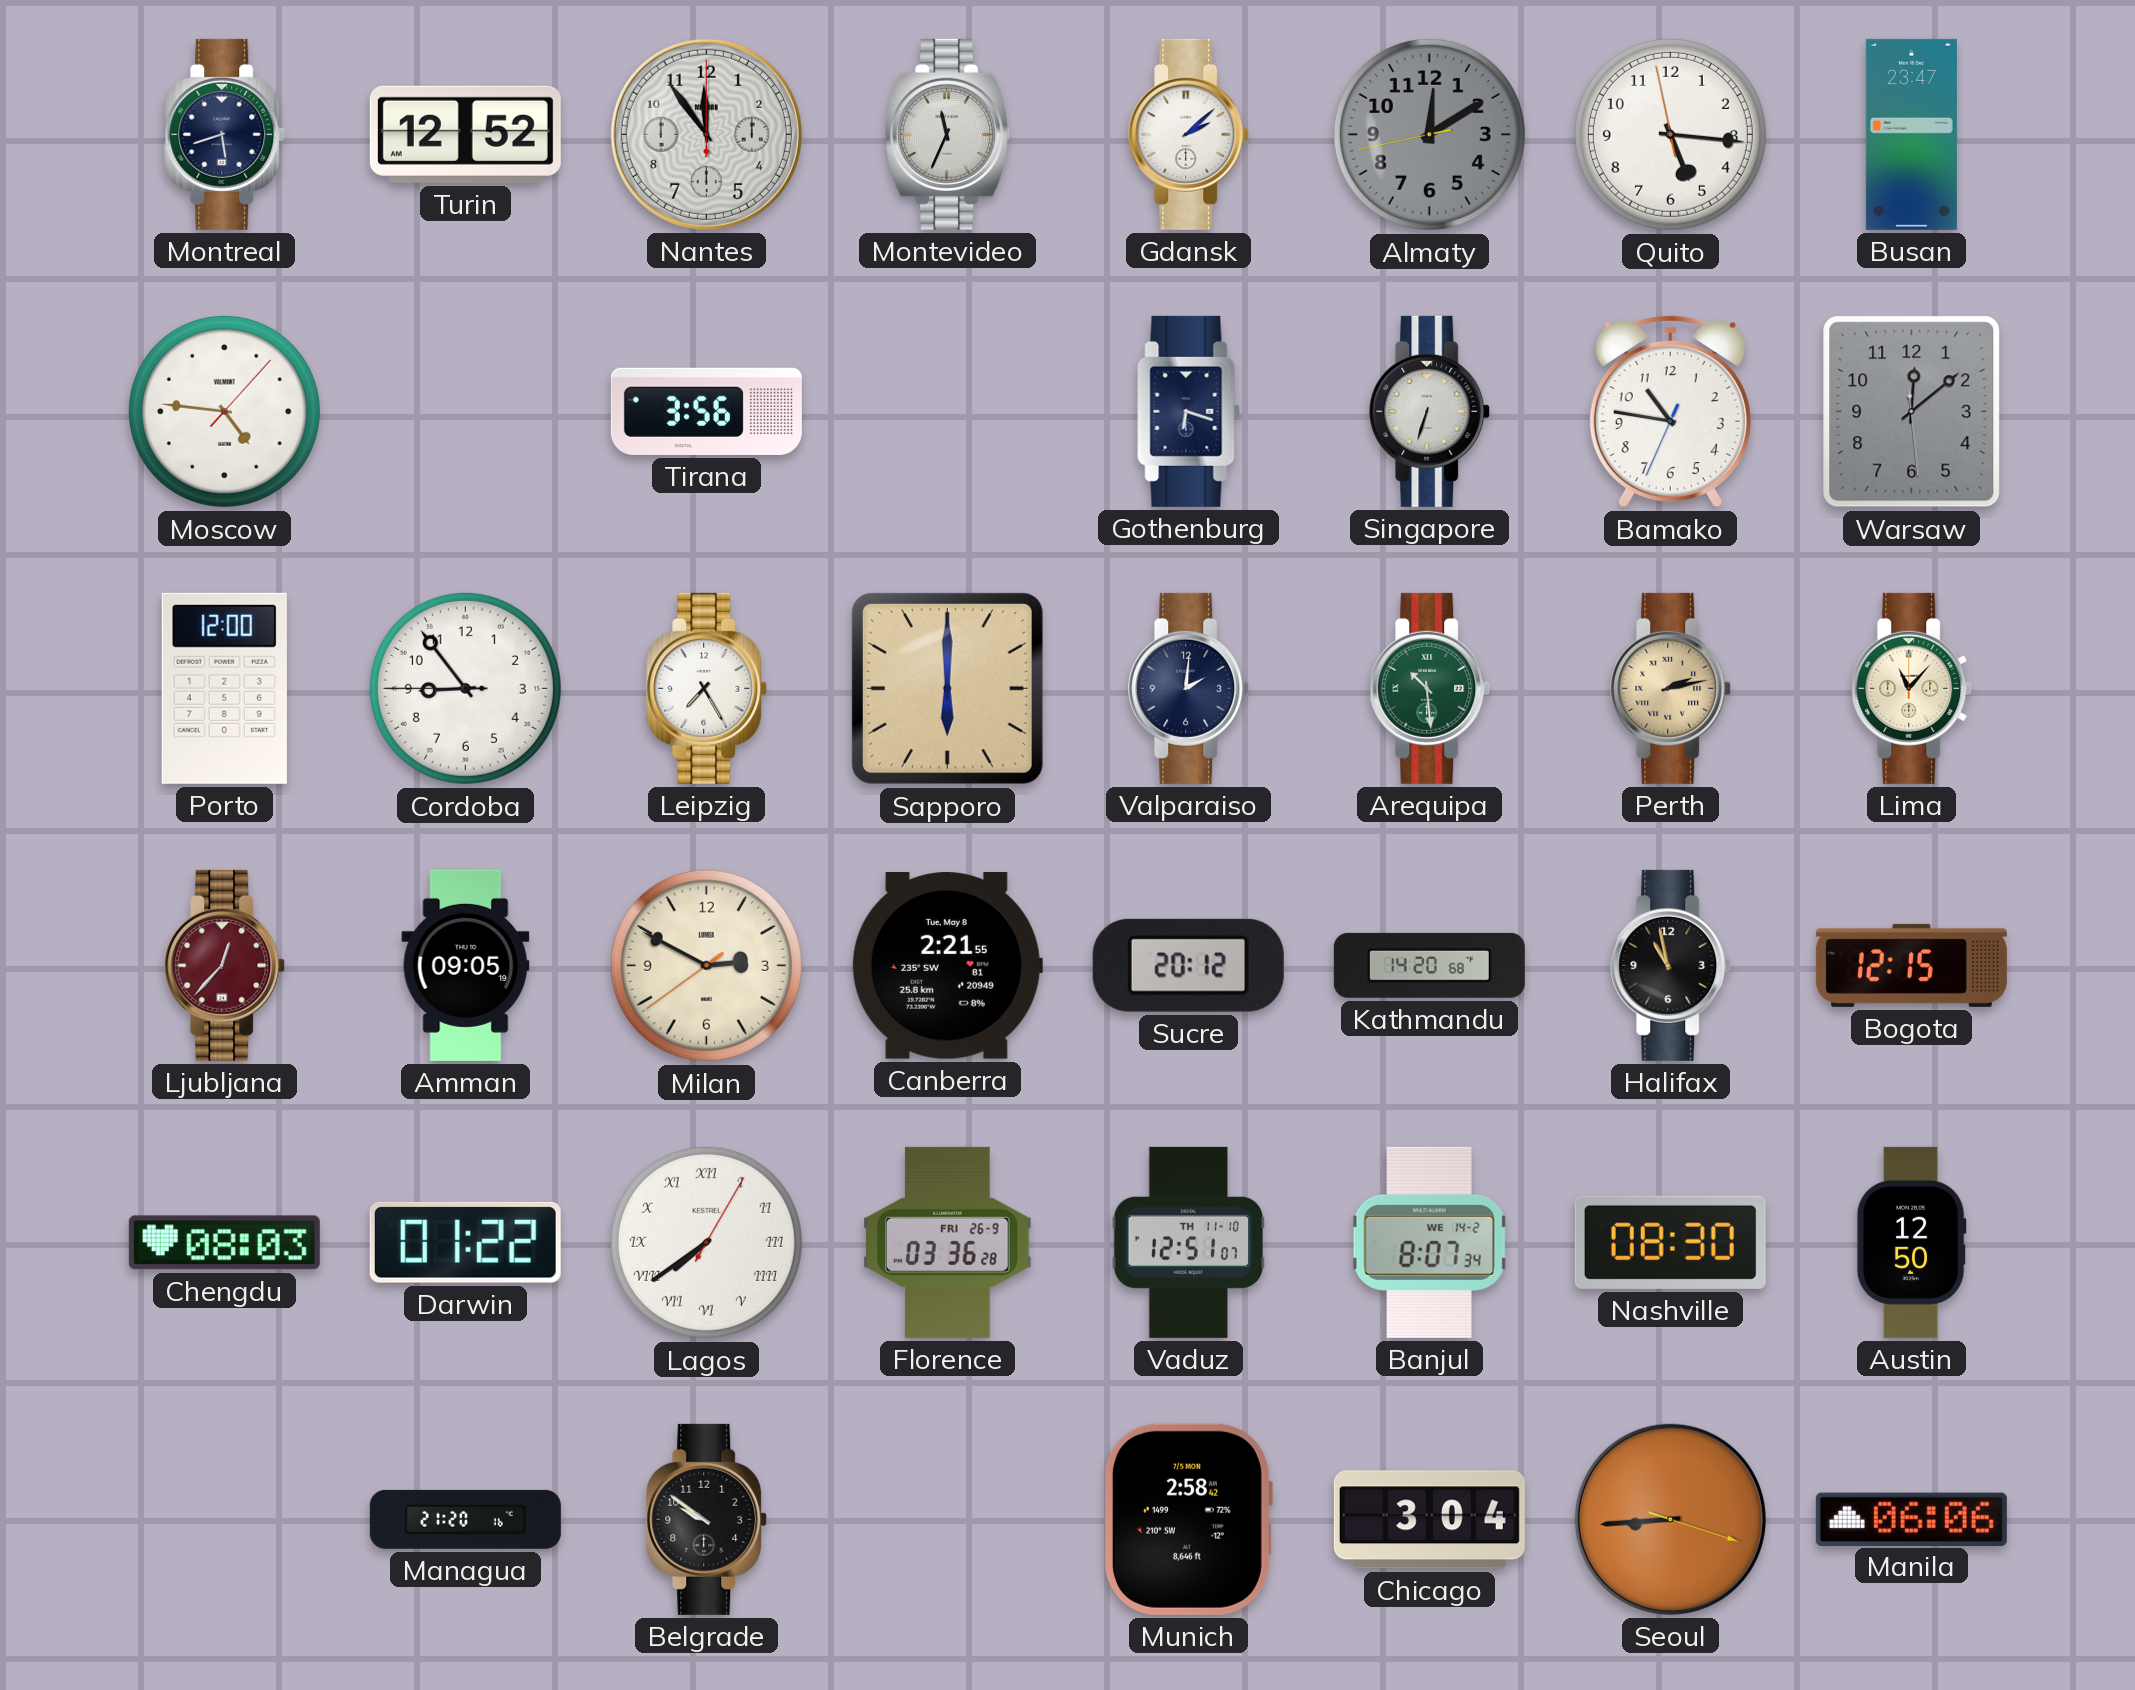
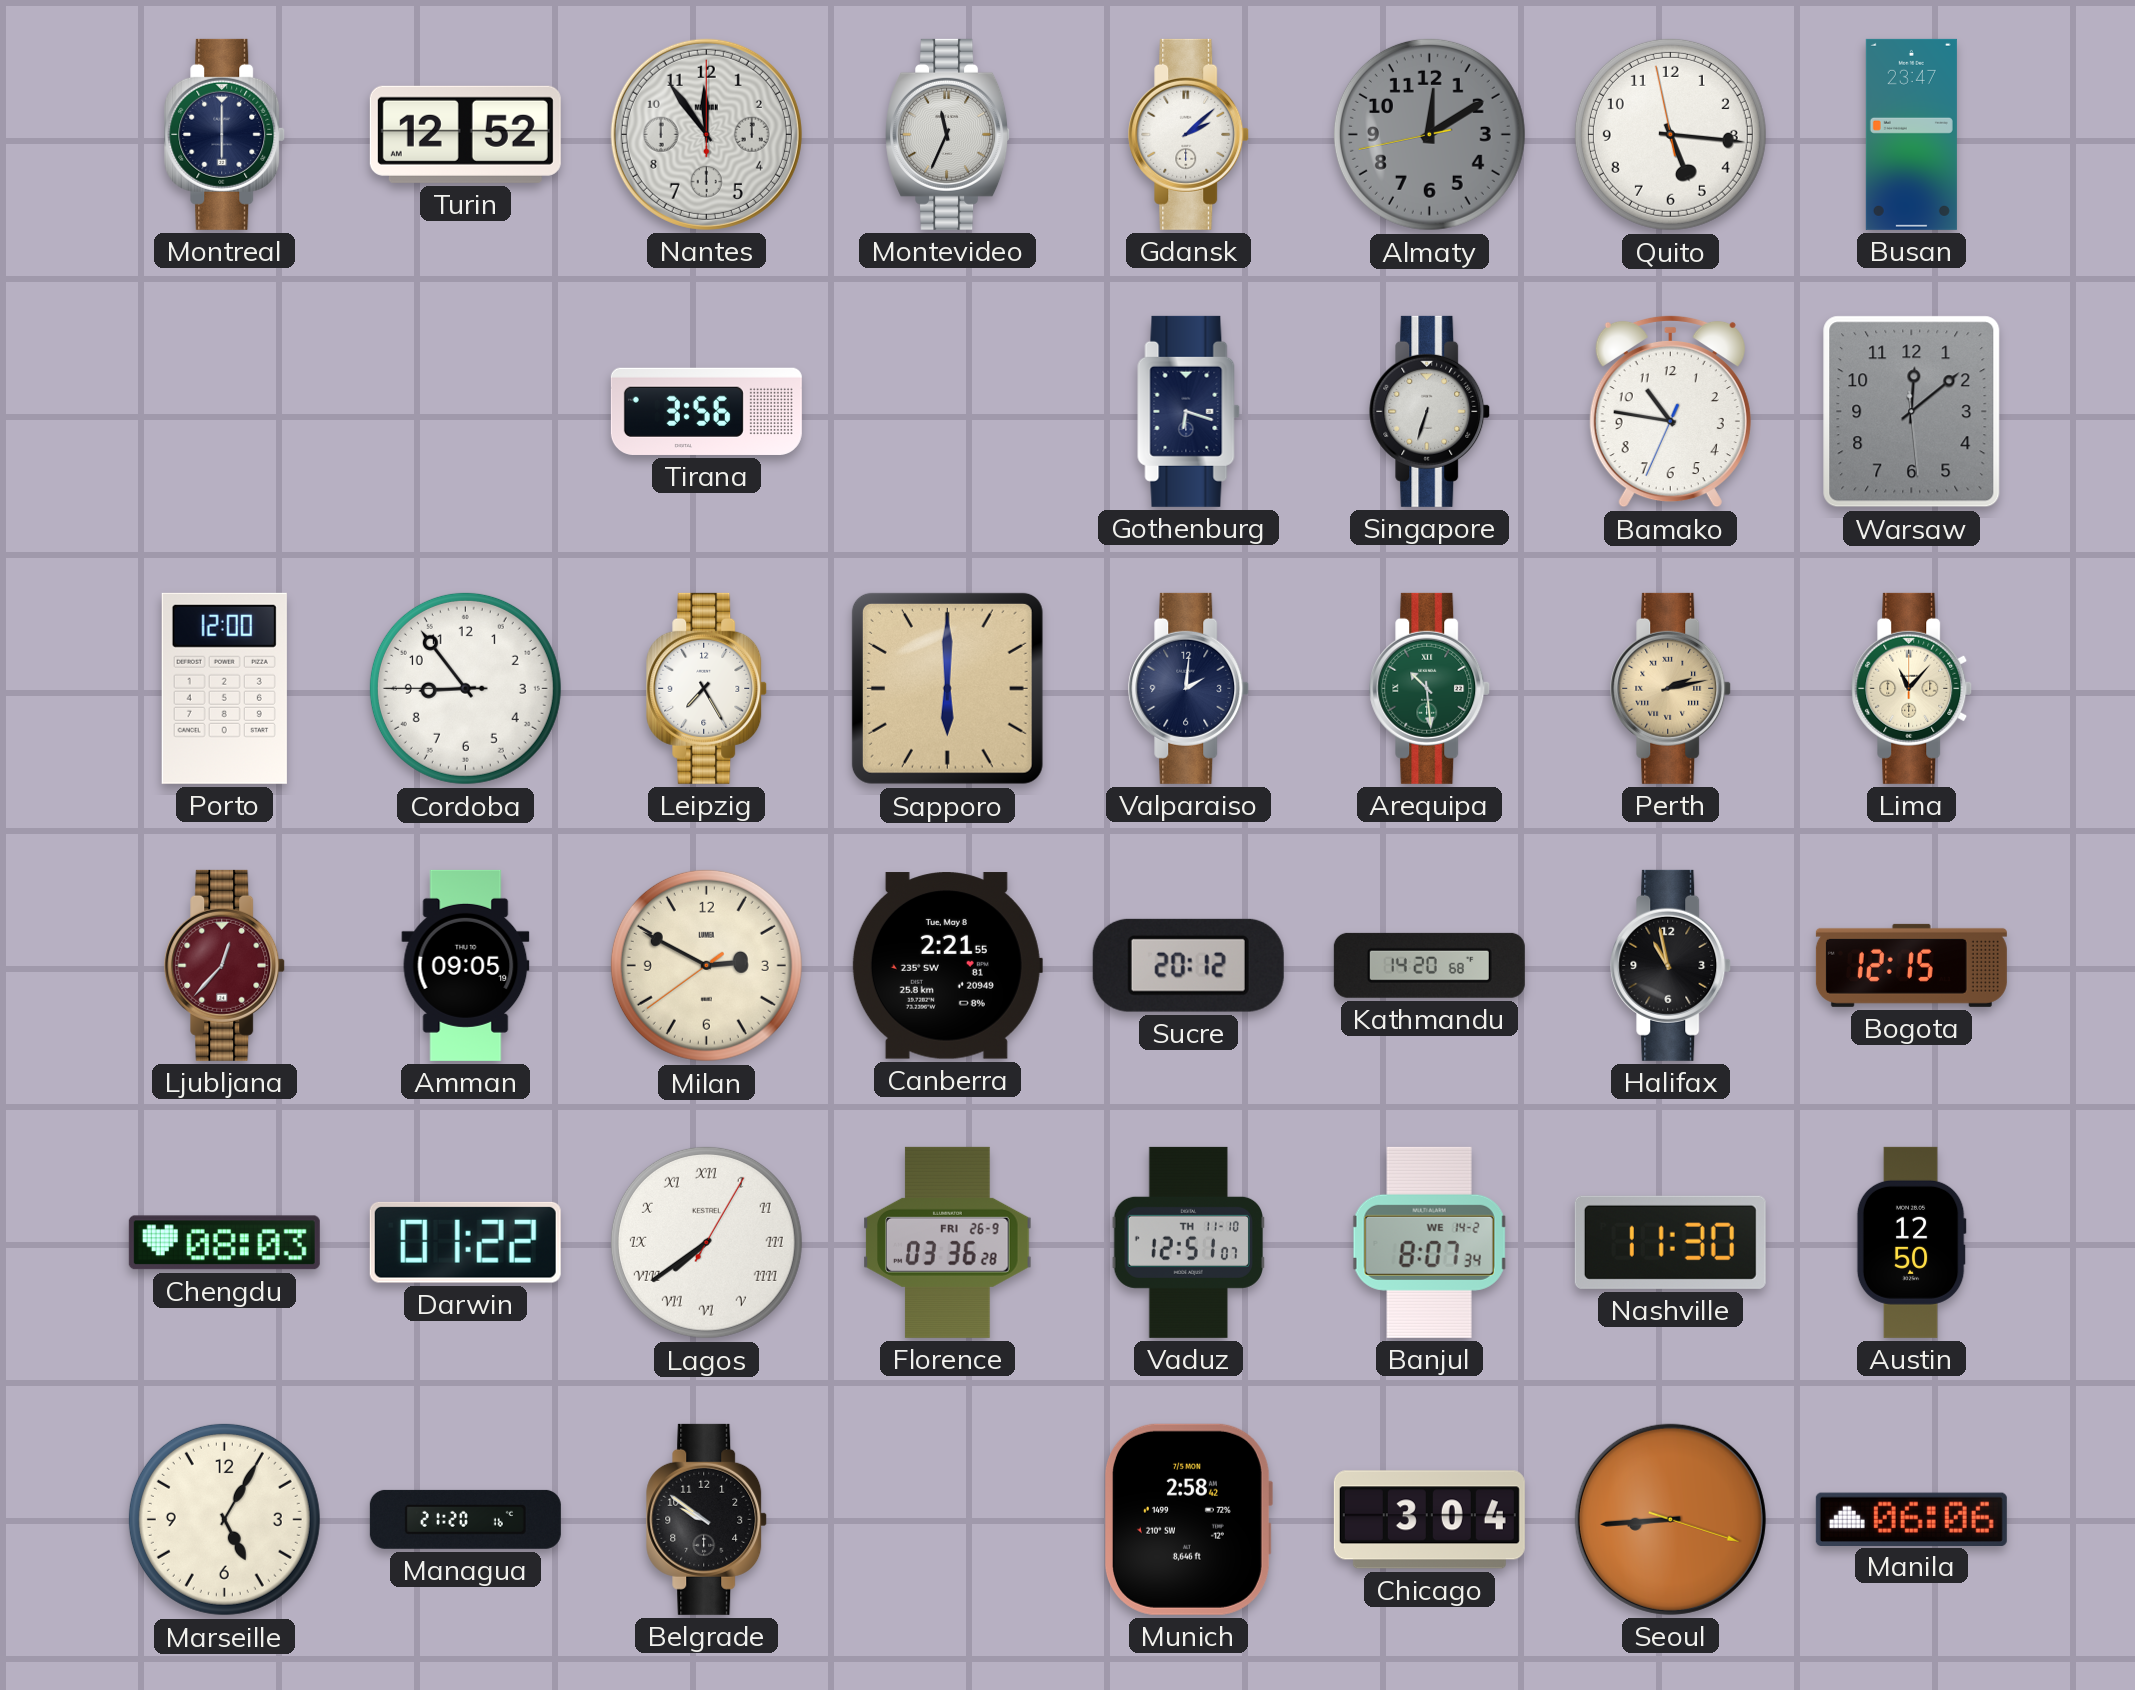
Montreal: 5:42 -> 6:00
Moscow: 4:46 -> none
Nashville: 08:30 -> 11:30
Marseille: none -> 5:05
